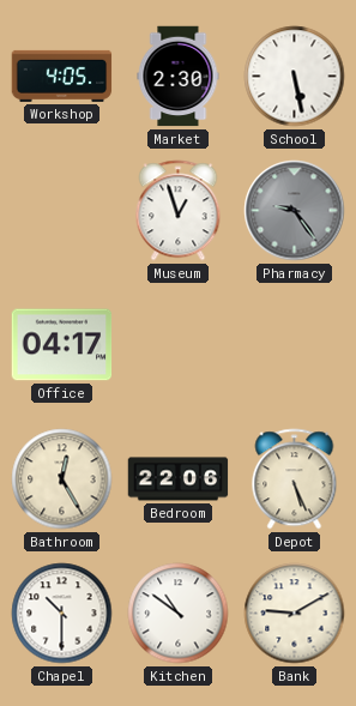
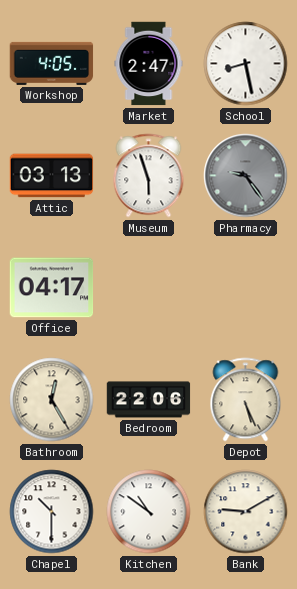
Market: 2:30 -> 2:47
School: 5:28 -> 8:28
Attic: none -> 03:13
Museum: 12:57 -> 5:57
